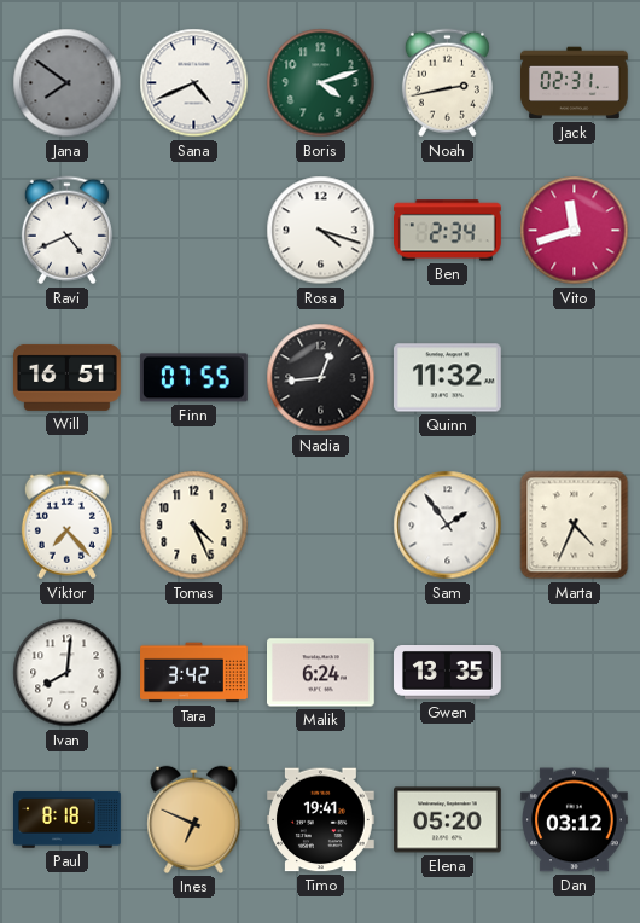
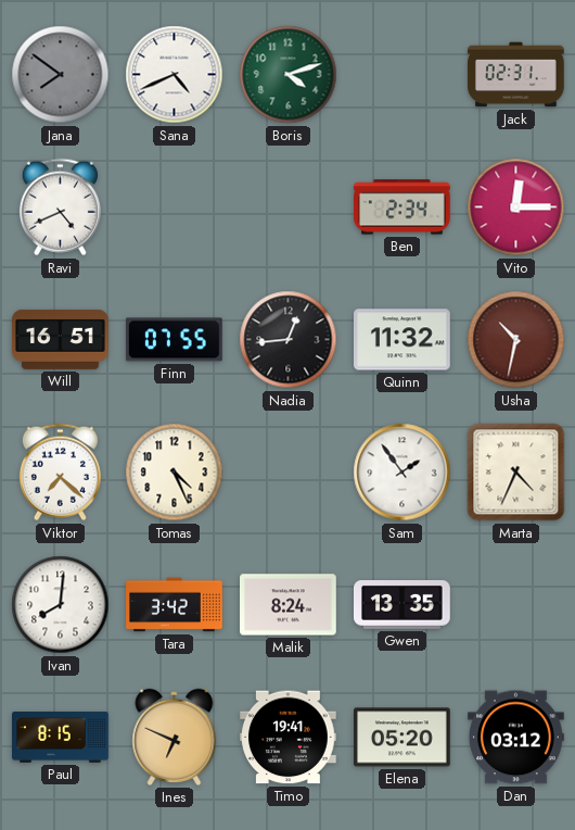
Noah: 2:43 -> none
Rosa: 4:18 -> none
Vito: 11:42 -> 12:15
Usha: none -> 10:32
Viktor: 7:23 -> 7:22
Malik: 6:24 -> 8:24
Paul: 8:18 -> 8:15
